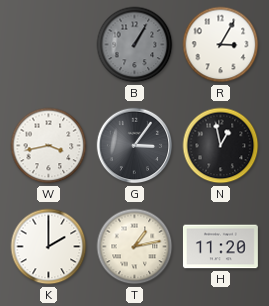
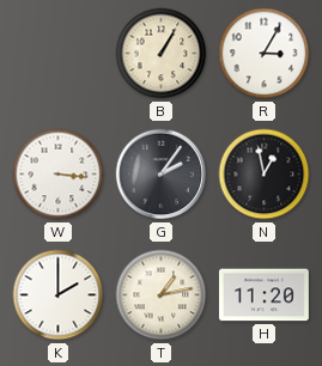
B dial: grey -> cream
W: 3:43 -> 3:16
G: 3:06 -> 2:06
